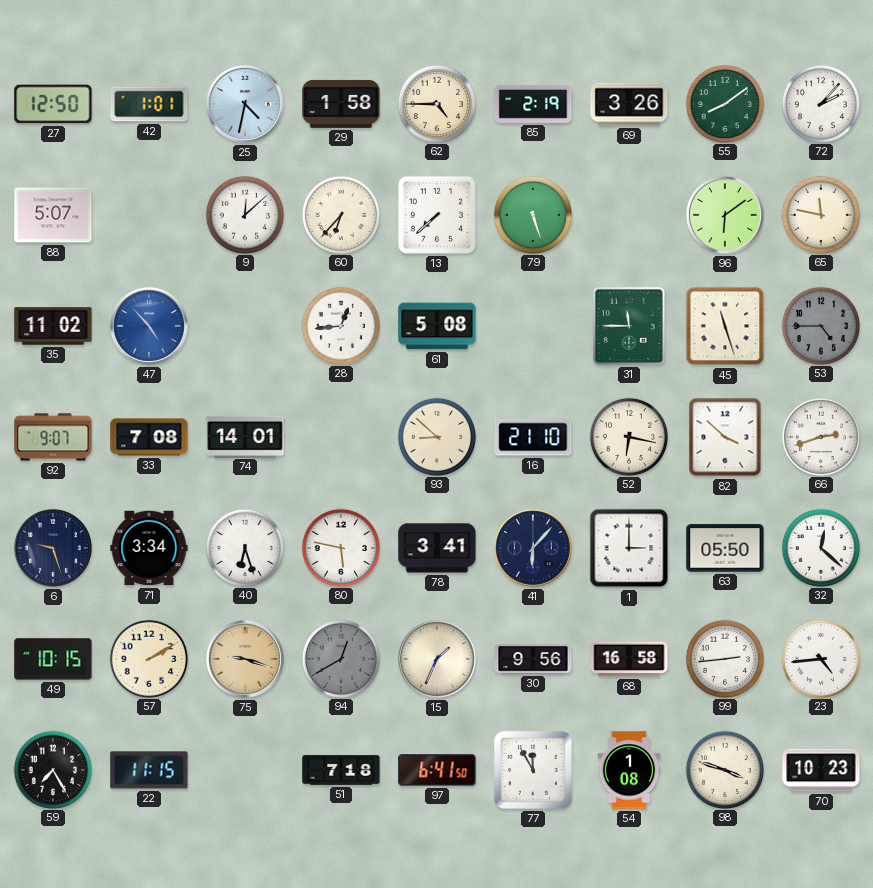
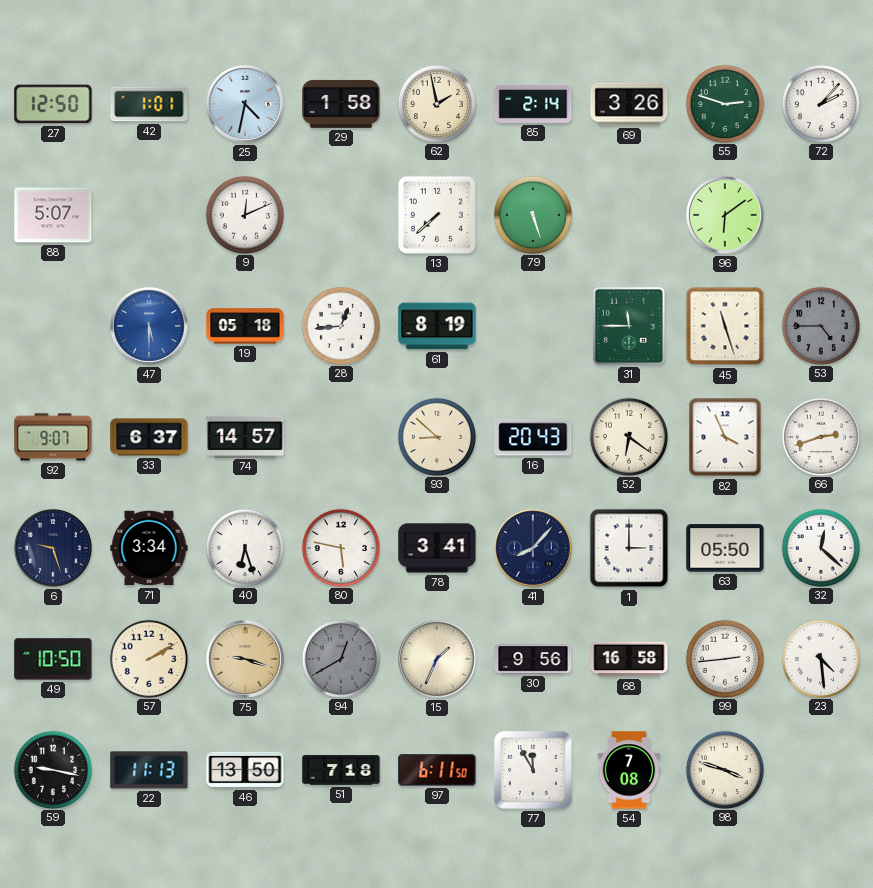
62: 4:45 -> 1:58
85: 2:19 -> 2:14
55: 8:09 -> 2:48
9: 12:08 -> 12:11
60: 6:37 -> none
65: 11:47 -> none
35: 11:02 -> none
47: 4:53 -> 5:30
19: none -> 05:18
61: 5:08 -> 8:19
33: 7:08 -> 6:37
74: 14:01 -> 14:57
16: 21:10 -> 20:43
52: 6:17 -> 6:21
82: 3:52 -> 3:56
41: 6:07 -> 8:07
49: 10:15 -> 10:50
23: 4:44 -> 4:29
59: 7:25 -> 9:17
22: 11:15 -> 11:13
46: none -> 13:50
97: 6:41 -> 6:11
54: 1:08 -> 7:08
70: 10:23 -> none
